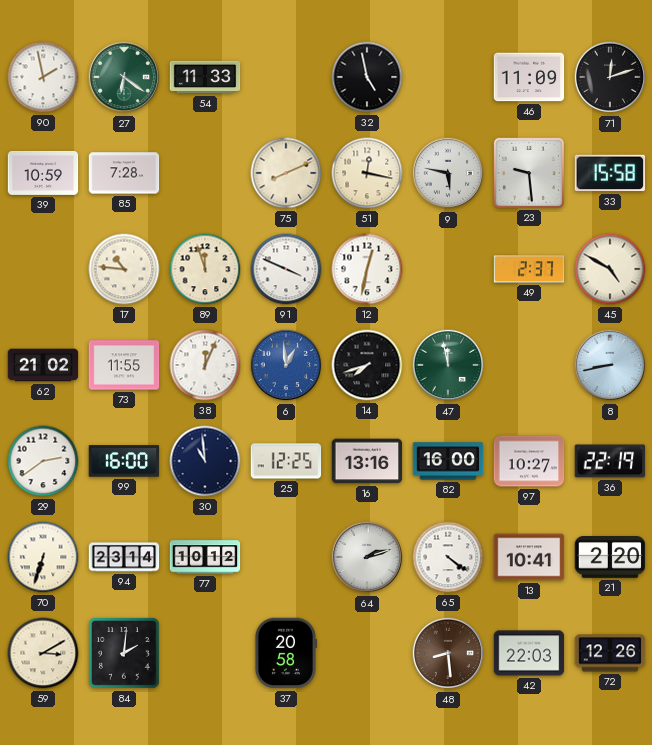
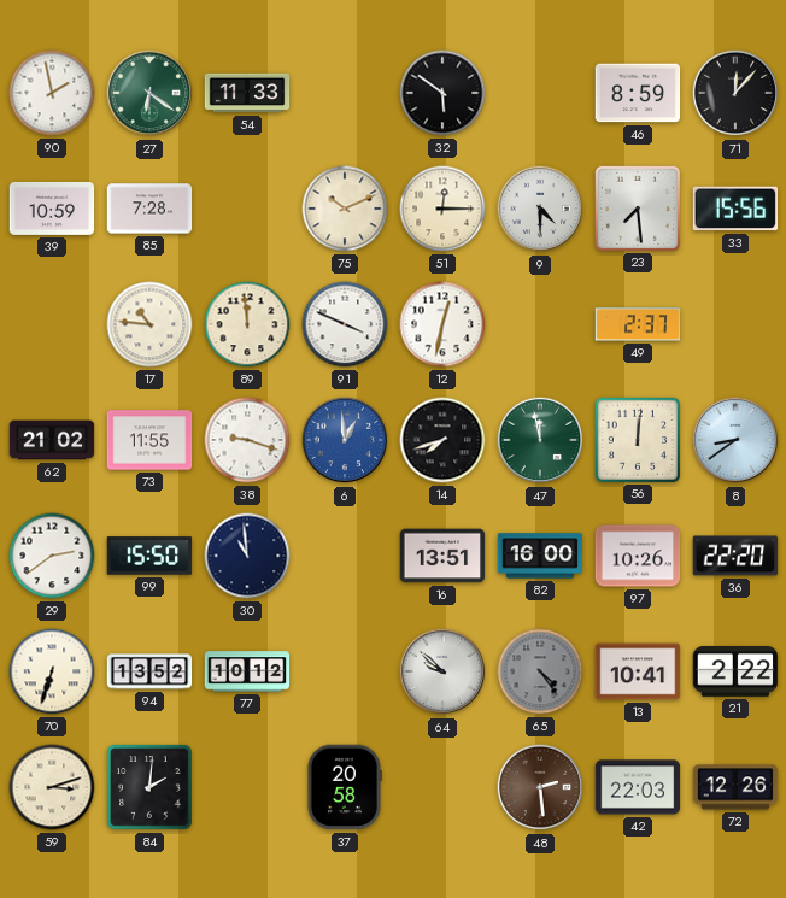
32: 4:58 -> 5:51
46: 11:09 -> 8:59
71: 12:12 -> 12:07
75: 8:11 -> 10:11
51: 12:17 -> 12:15
9: 5:47 -> 4:30
23: 9:29 -> 7:29
33: 15:58 -> 15:56
89: 11:57 -> 11:59
45: 4:50 -> none
38: 12:04 -> 9:18
56: none -> 12:01
8: 8:43 -> 8:39
99: 16:00 -> 15:50
25: 12:25 -> none
16: 13:16 -> 13:51
97: 10:27 -> 10:26
36: 22:19 -> 22:20
94: 23:14 -> 13:52
64: 2:12 -> 9:52
65: 4:21 -> 4:24
65 dial: white -> grey
21: 2:20 -> 2:22
59: 3:10 -> 3:12
48: 8:29 -> 2:29
